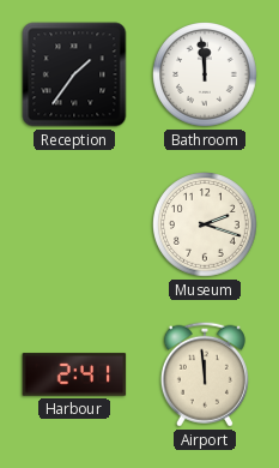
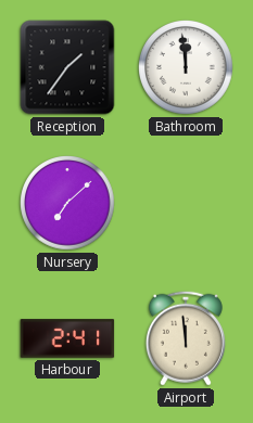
Nursery: none -> 7:08
Museum: 2:18 -> none
